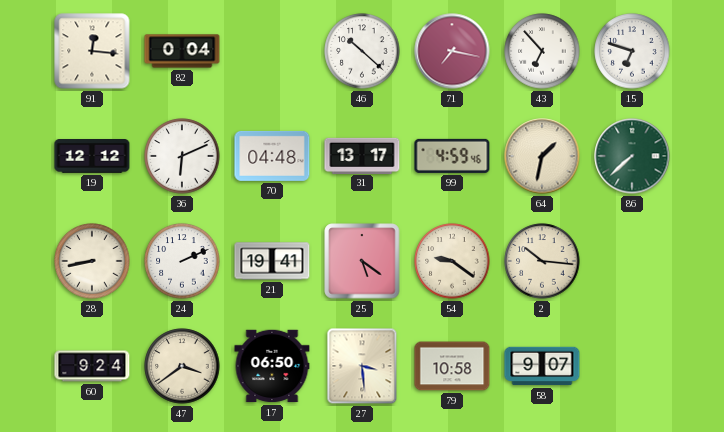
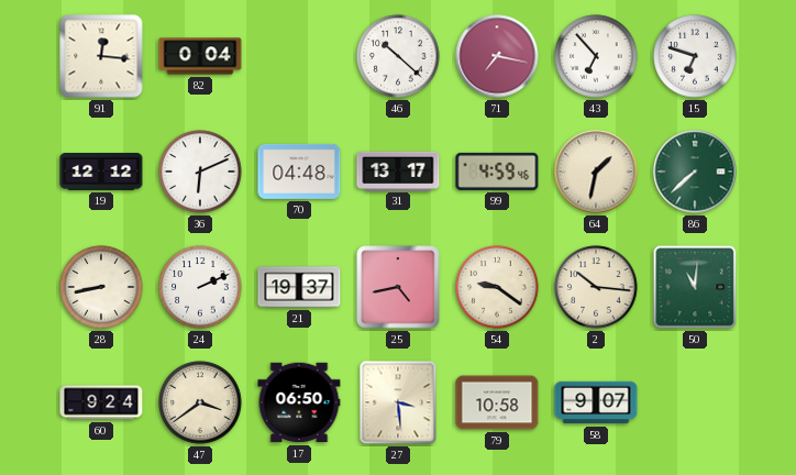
21: 19:41 -> 19:37
25: 5:21 -> 4:43
50: none -> 11:01
